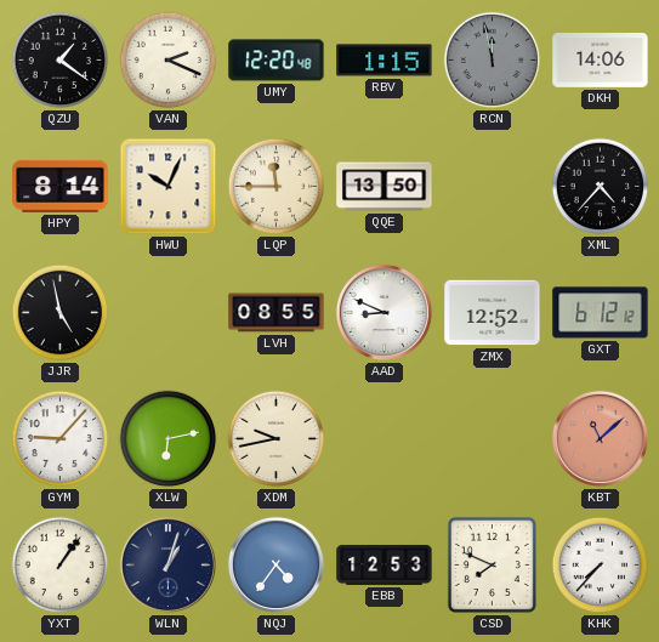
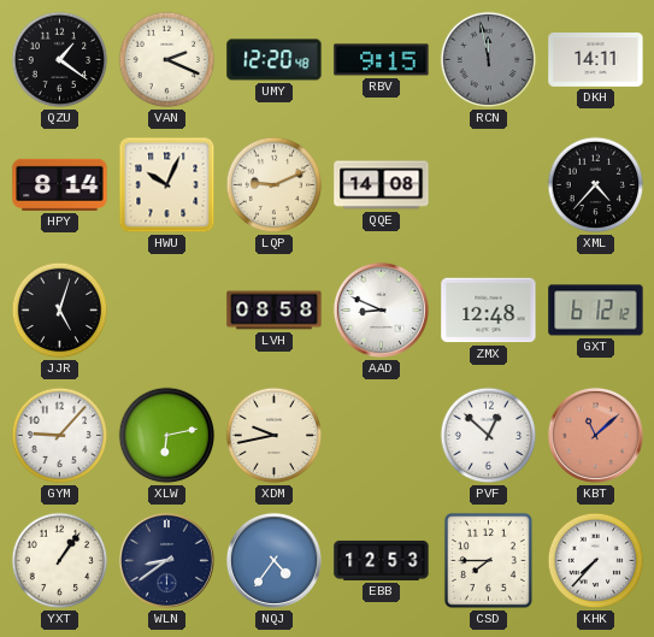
RBV: 1:15 -> 9:15
DKH: 14:06 -> 14:11
LQP: 11:45 -> 9:11
QQE: 13:50 -> 14:08
JJR: 4:58 -> 5:03
LVH: 08:55 -> 08:58
ZMX: 12:52 -> 12:48
PVF: none -> 12:52
WLN: 1:03 -> 8:39
CSD: 7:49 -> 7:45
